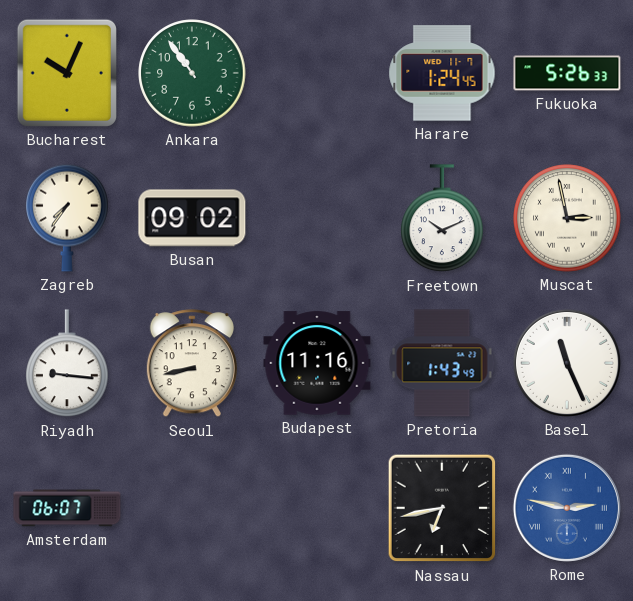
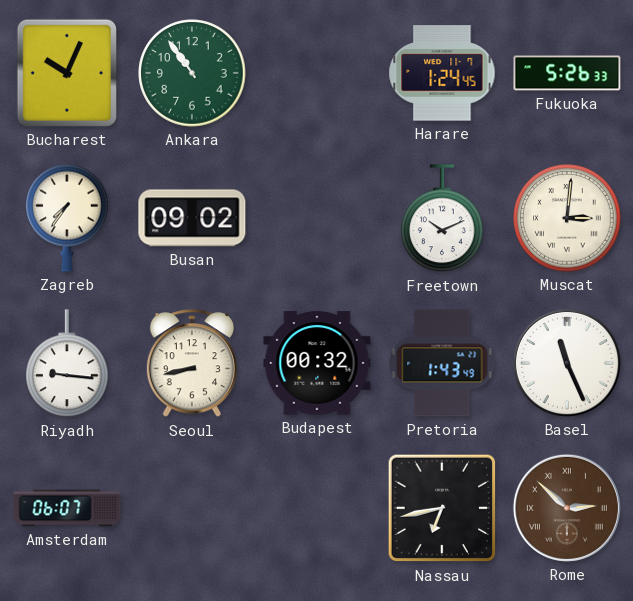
Muscat: 2:58 -> 3:01
Budapest: 11:16 -> 00:32
Rome: 2:47 -> 2:52
Rome dial: blue -> brown
